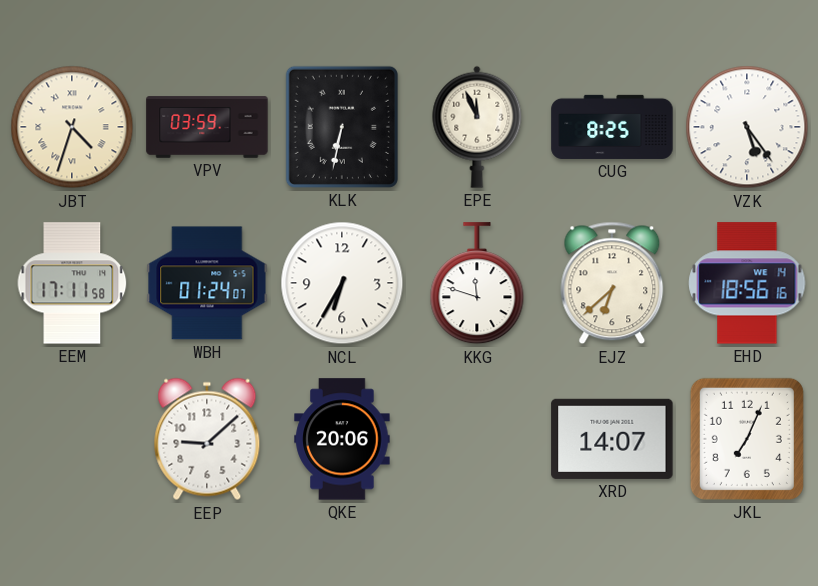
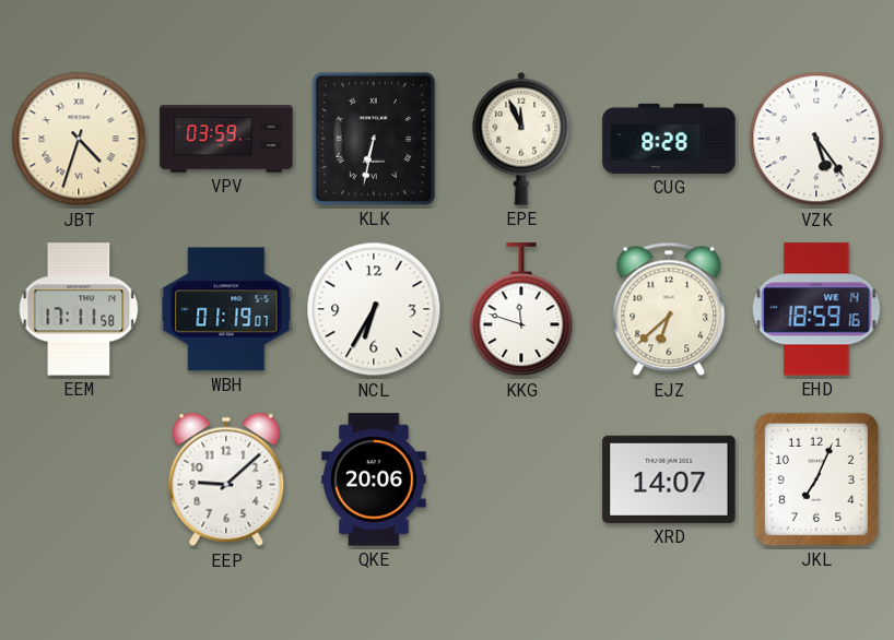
CUG: 8:25 -> 8:28
WBH: 01:24 -> 01:19
EHD: 18:56 -> 18:59
